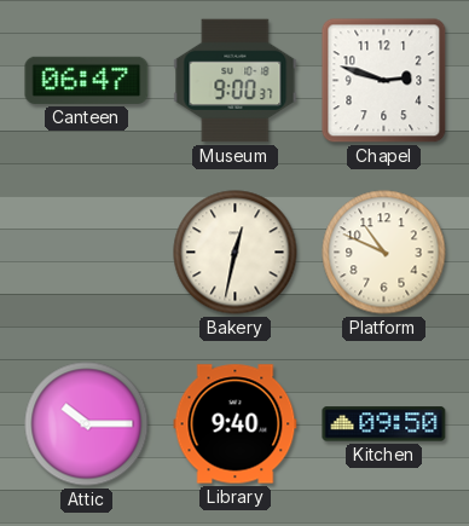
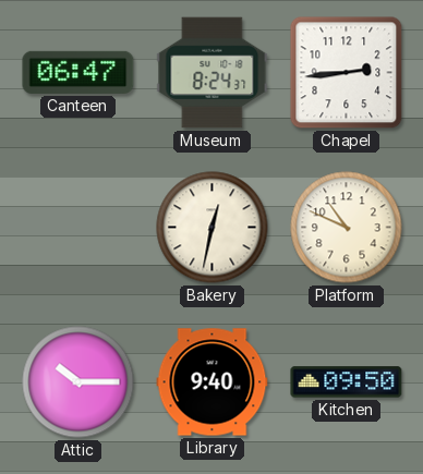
Museum: 9:00 -> 8:24
Chapel: 2:48 -> 2:44
